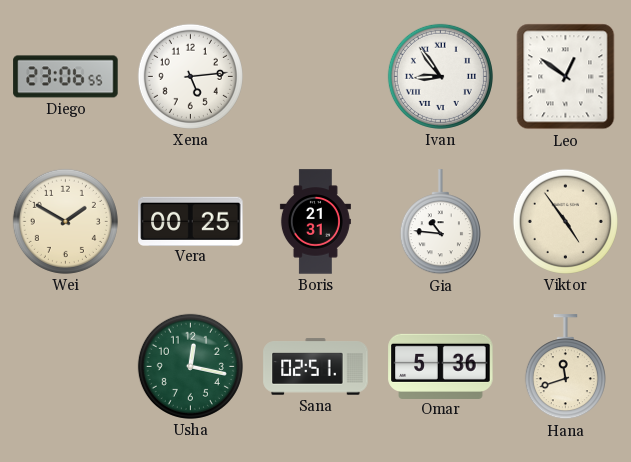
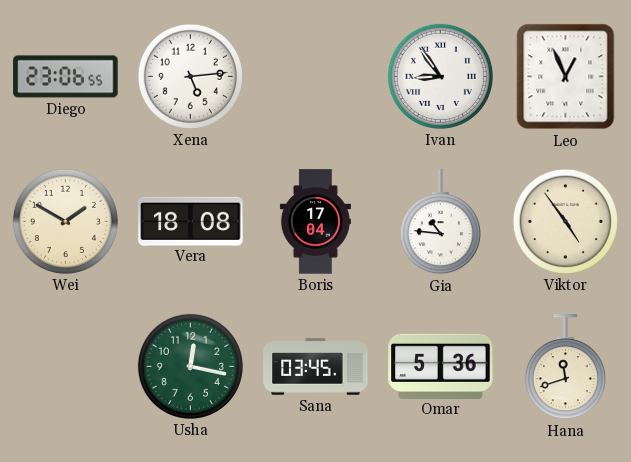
Leo: 12:51 -> 12:56
Vera: 00:25 -> 18:08
Boris: 21:31 -> 17:04
Sana: 02:51 -> 03:45
